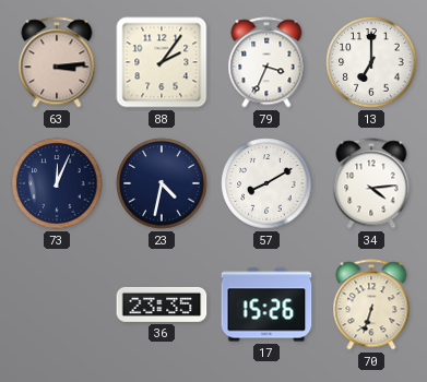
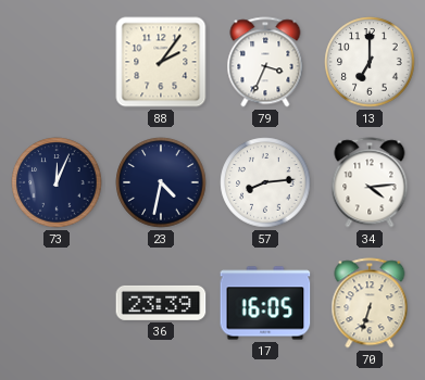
63: 3:14 -> none
57: 8:10 -> 8:14
36: 23:35 -> 23:39
17: 15:26 -> 16:05
